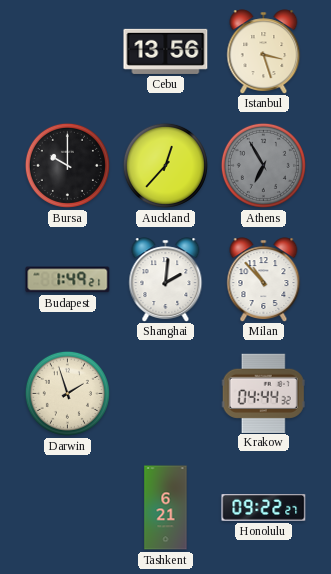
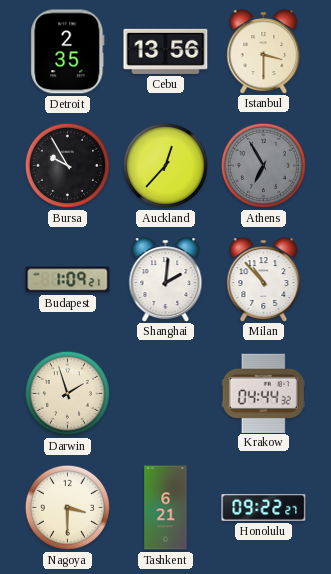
Detroit: none -> 2:35
Istanbul: 3:27 -> 3:30
Bursa: 10:00 -> 9:55
Budapest: 1:49 -> 1:09
Nagoya: none -> 3:30
